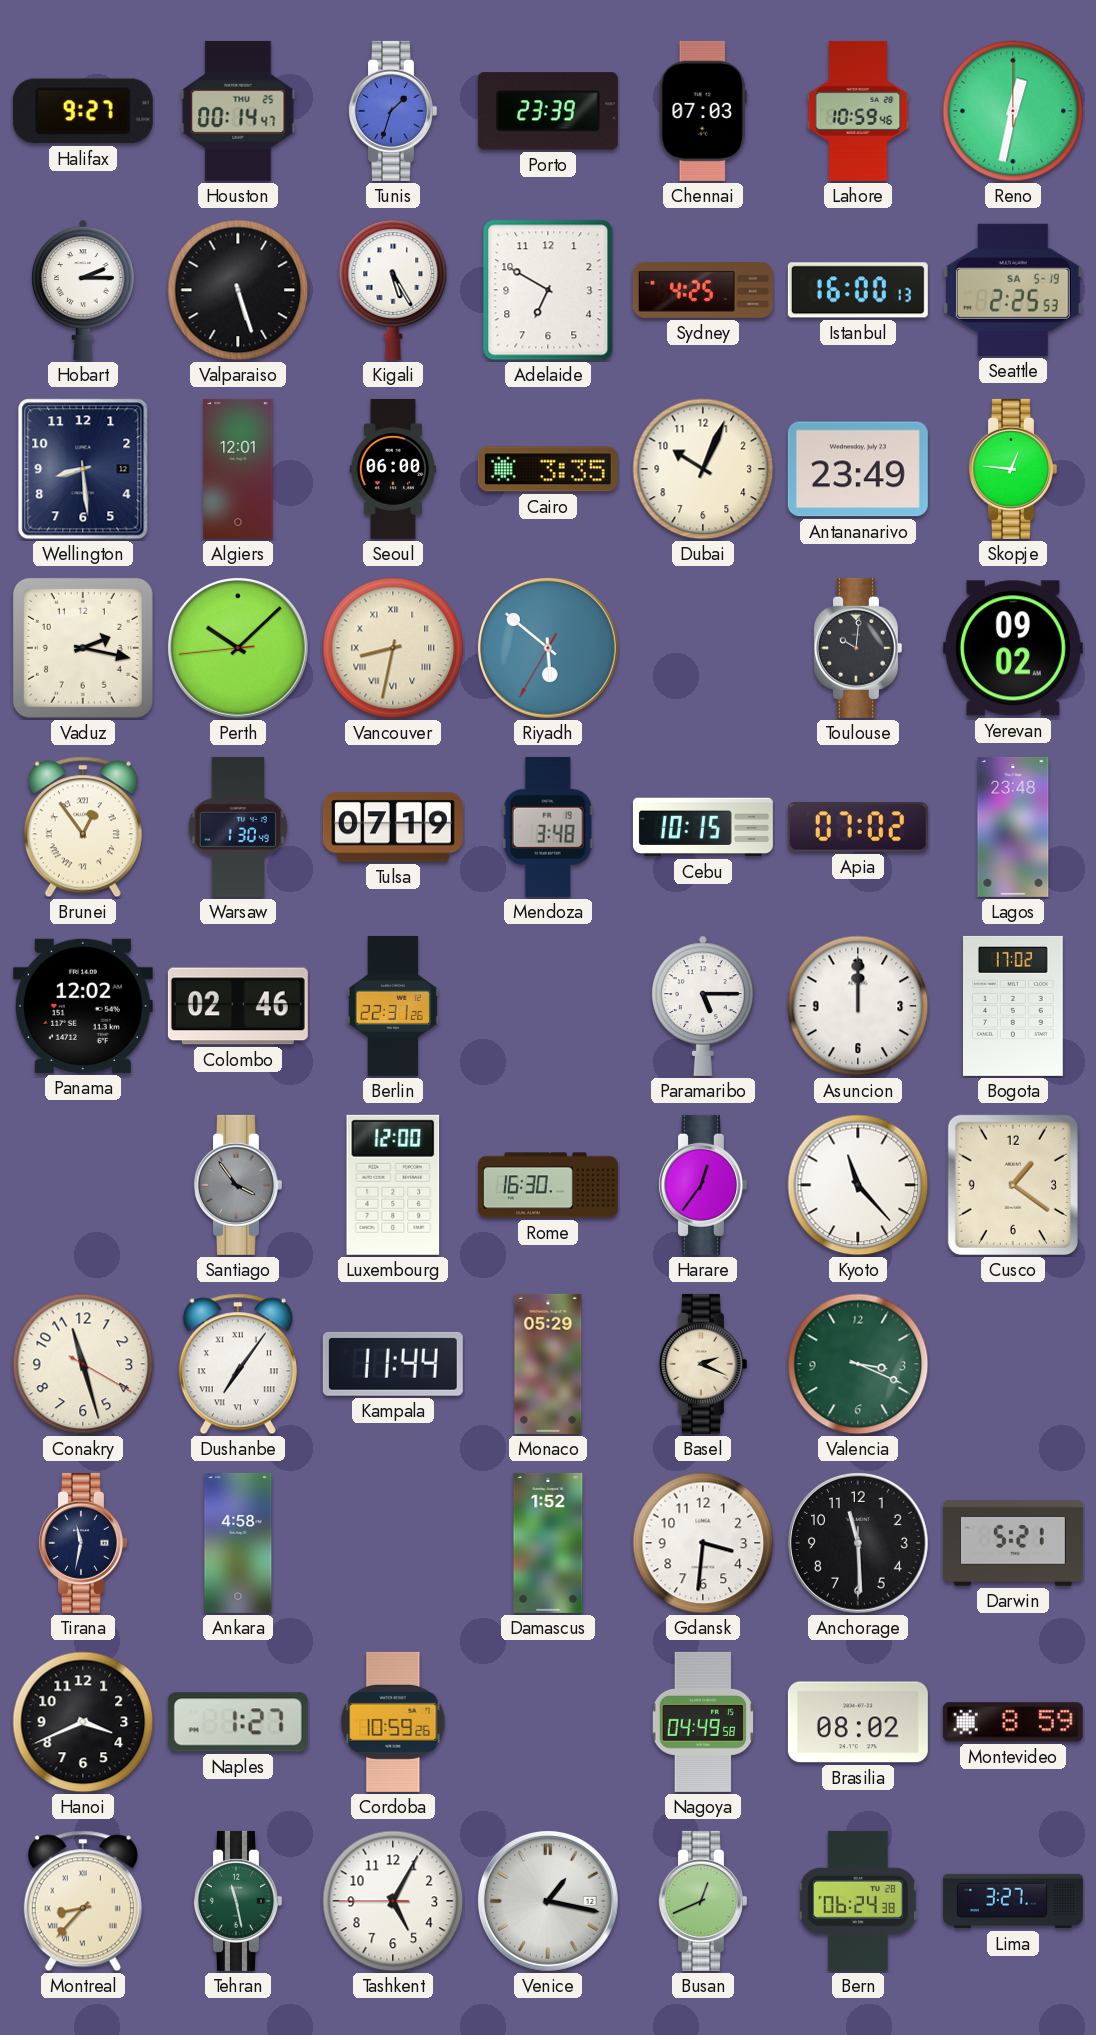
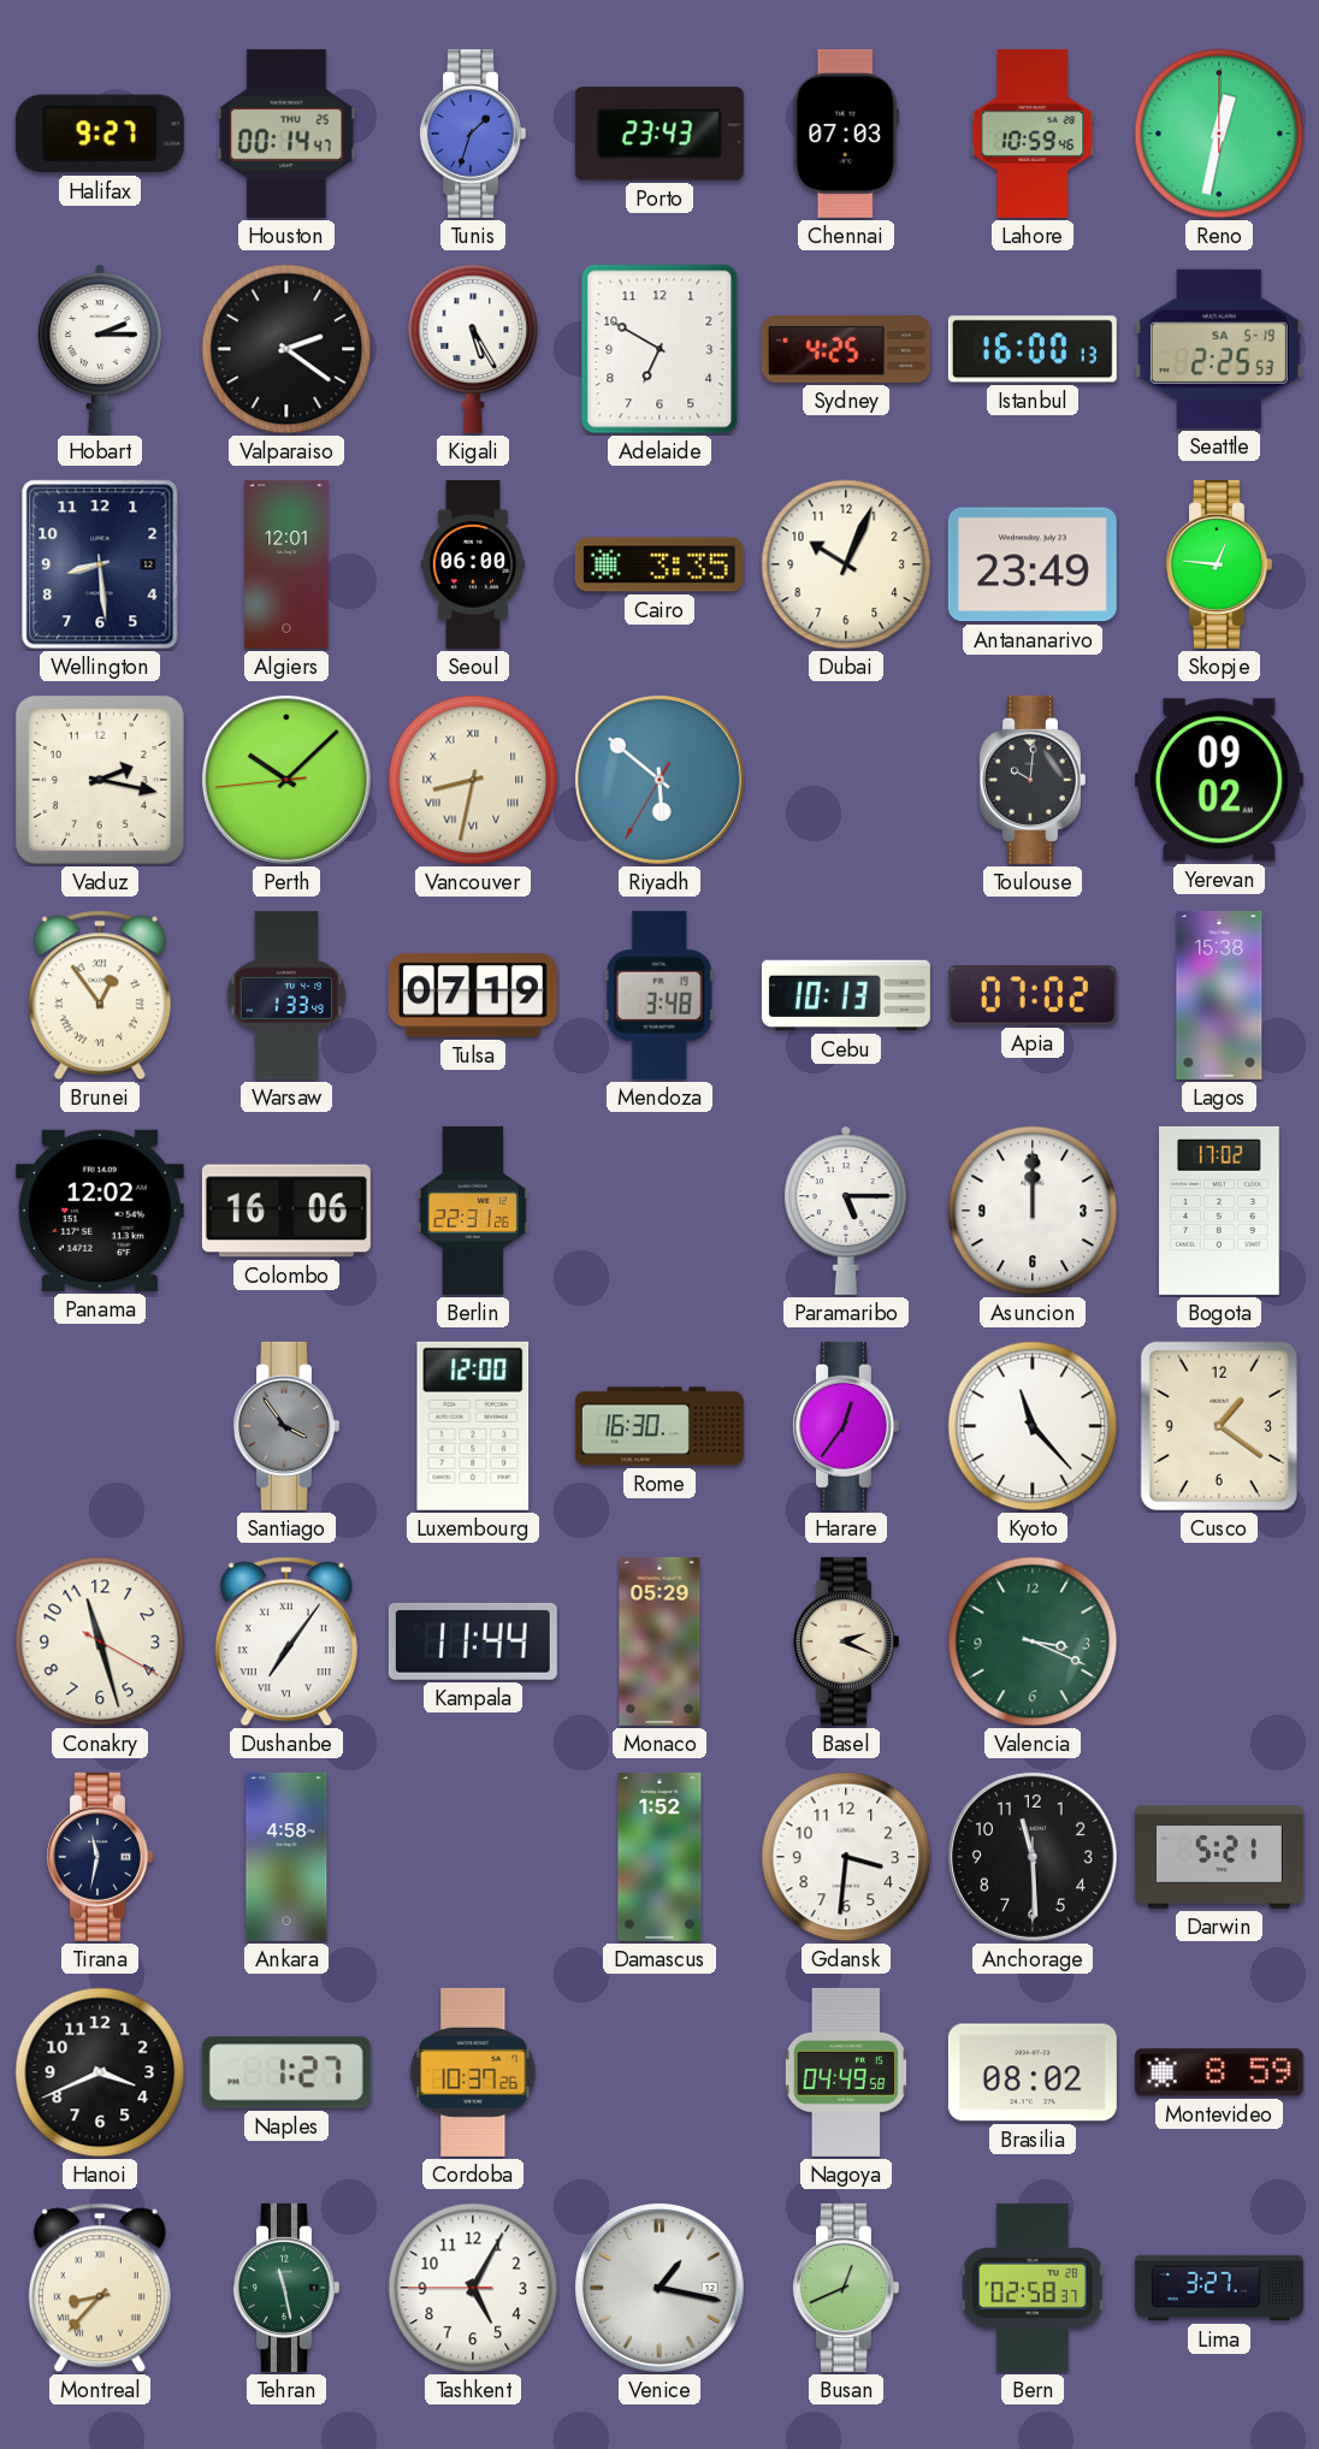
Porto: 23:39 -> 23:43
Valparaiso: 5:27 -> 2:21
Warsaw: 1:30 -> 1:33
Cebu: 10:15 -> 10:13
Lagos: 23:48 -> 15:38
Colombo: 02:46 -> 16:06
Cordoba: 10:59 -> 10:37
Bern: 06:24 -> 02:58
